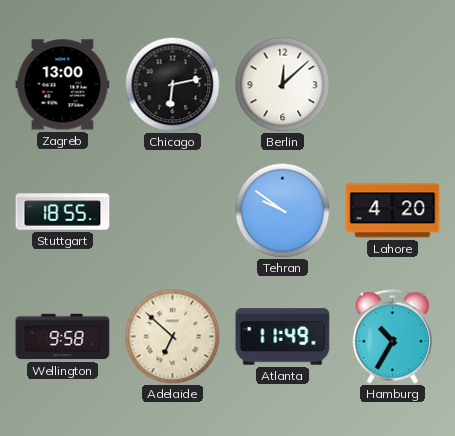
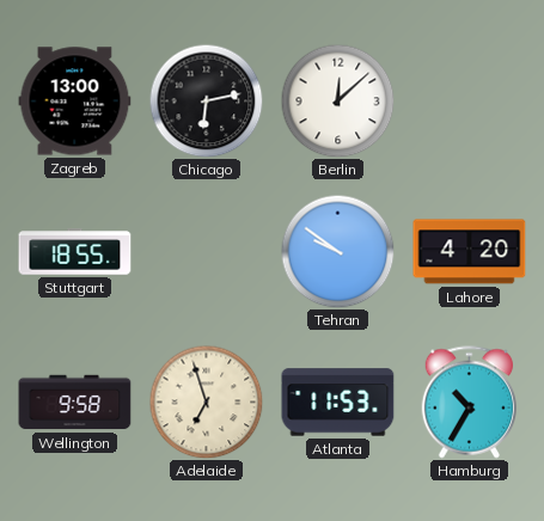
Adelaide: 6:52 -> 6:57
Atlanta: 11:49 -> 11:53
